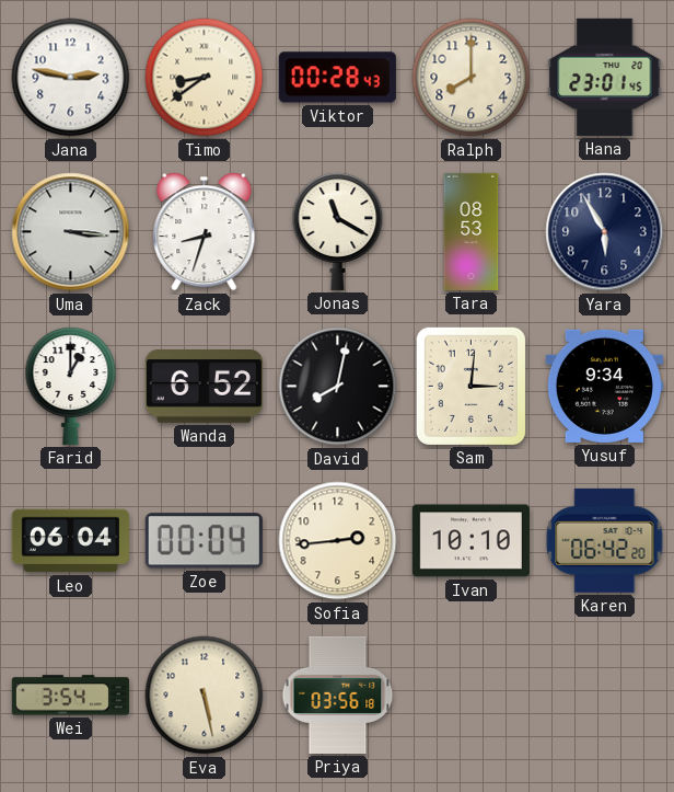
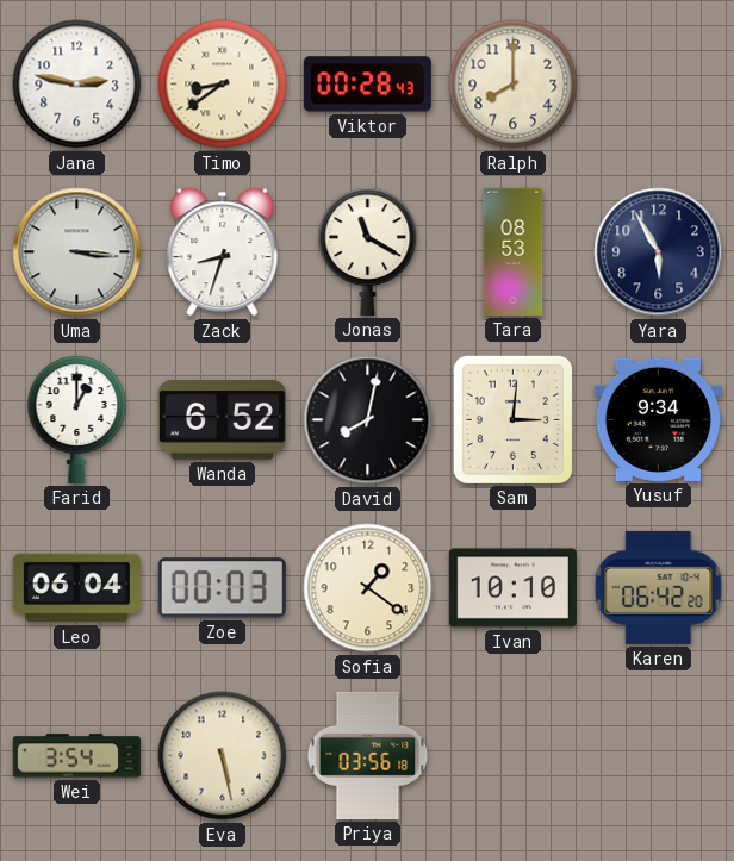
Hana: 23:01 -> none
Zoe: 00:04 -> 00:03
Sofia: 2:44 -> 1:21
